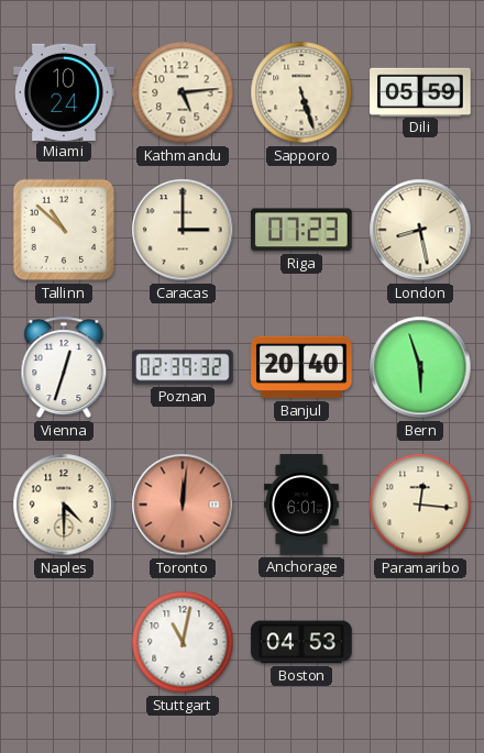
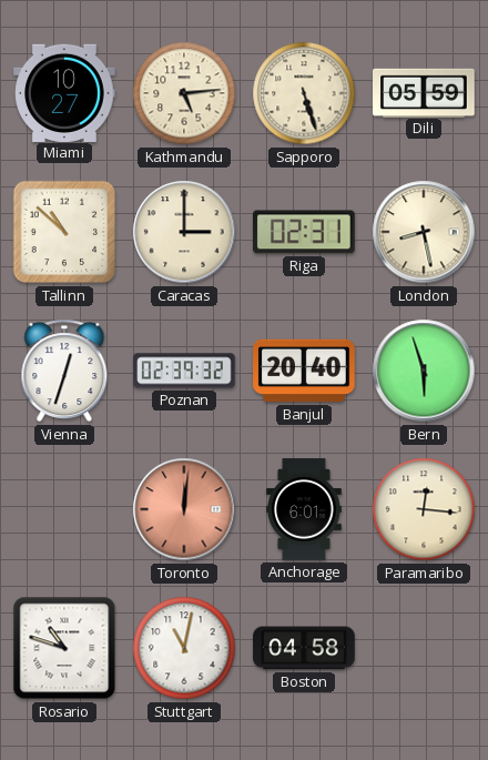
Miami: 10:24 -> 10:27
Riga: 07:23 -> 02:31
Naples: 4:30 -> none
Rosario: none -> 10:48
Boston: 04:53 -> 04:58
